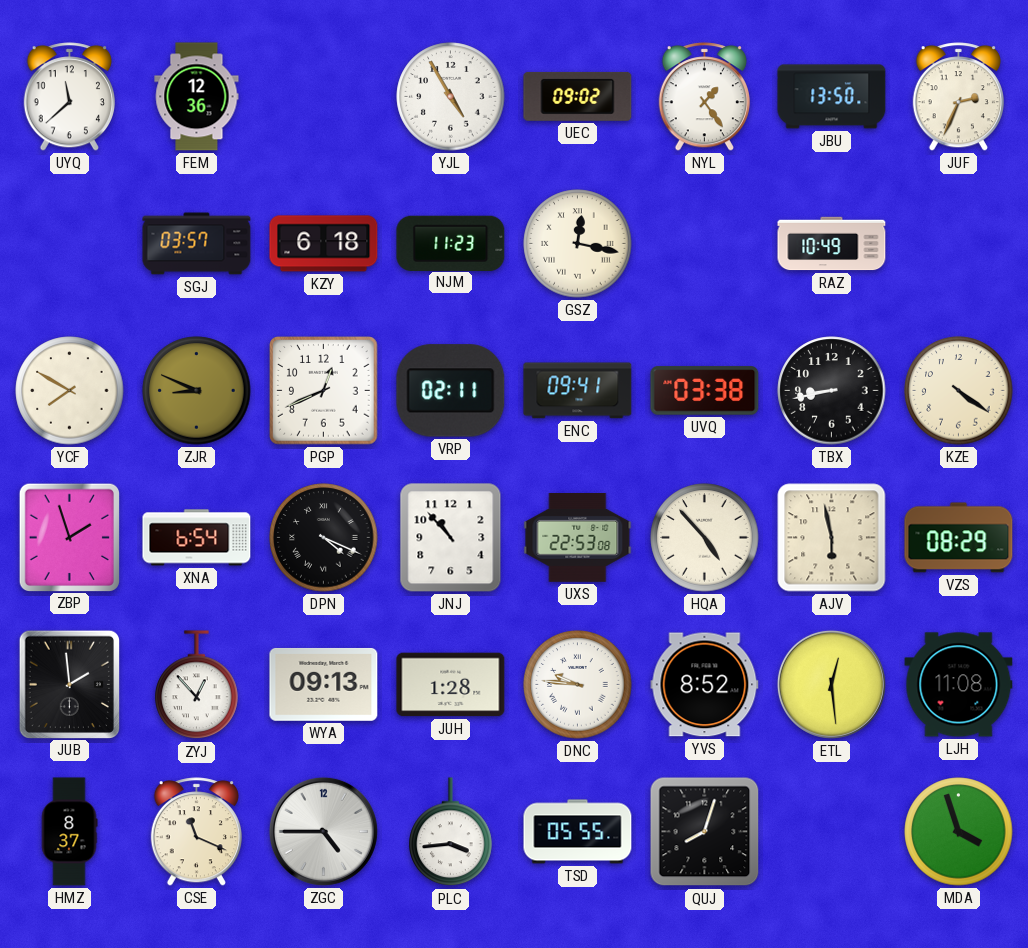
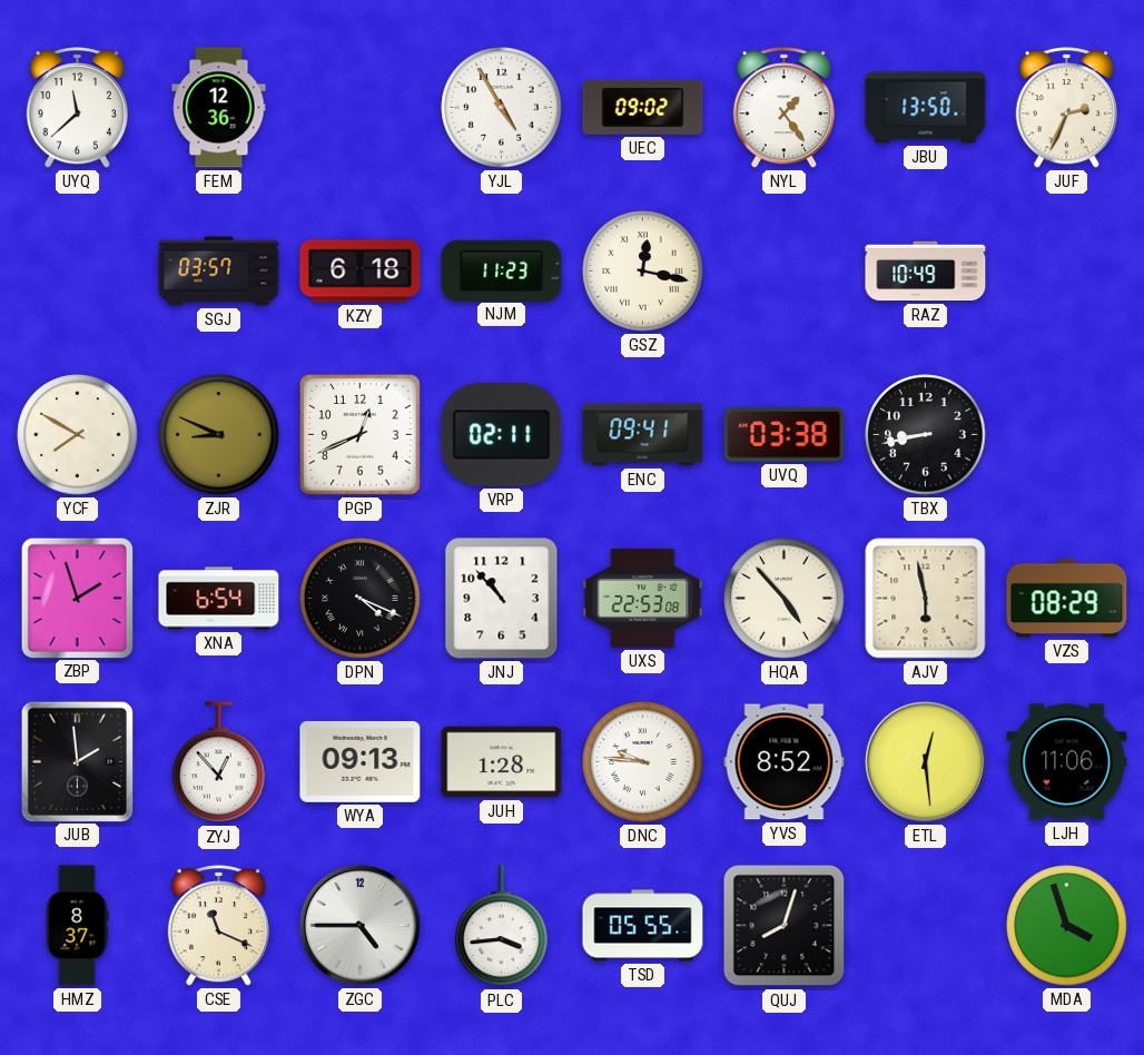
KZE: 4:21 -> none
LJH: 11:08 -> 11:06
